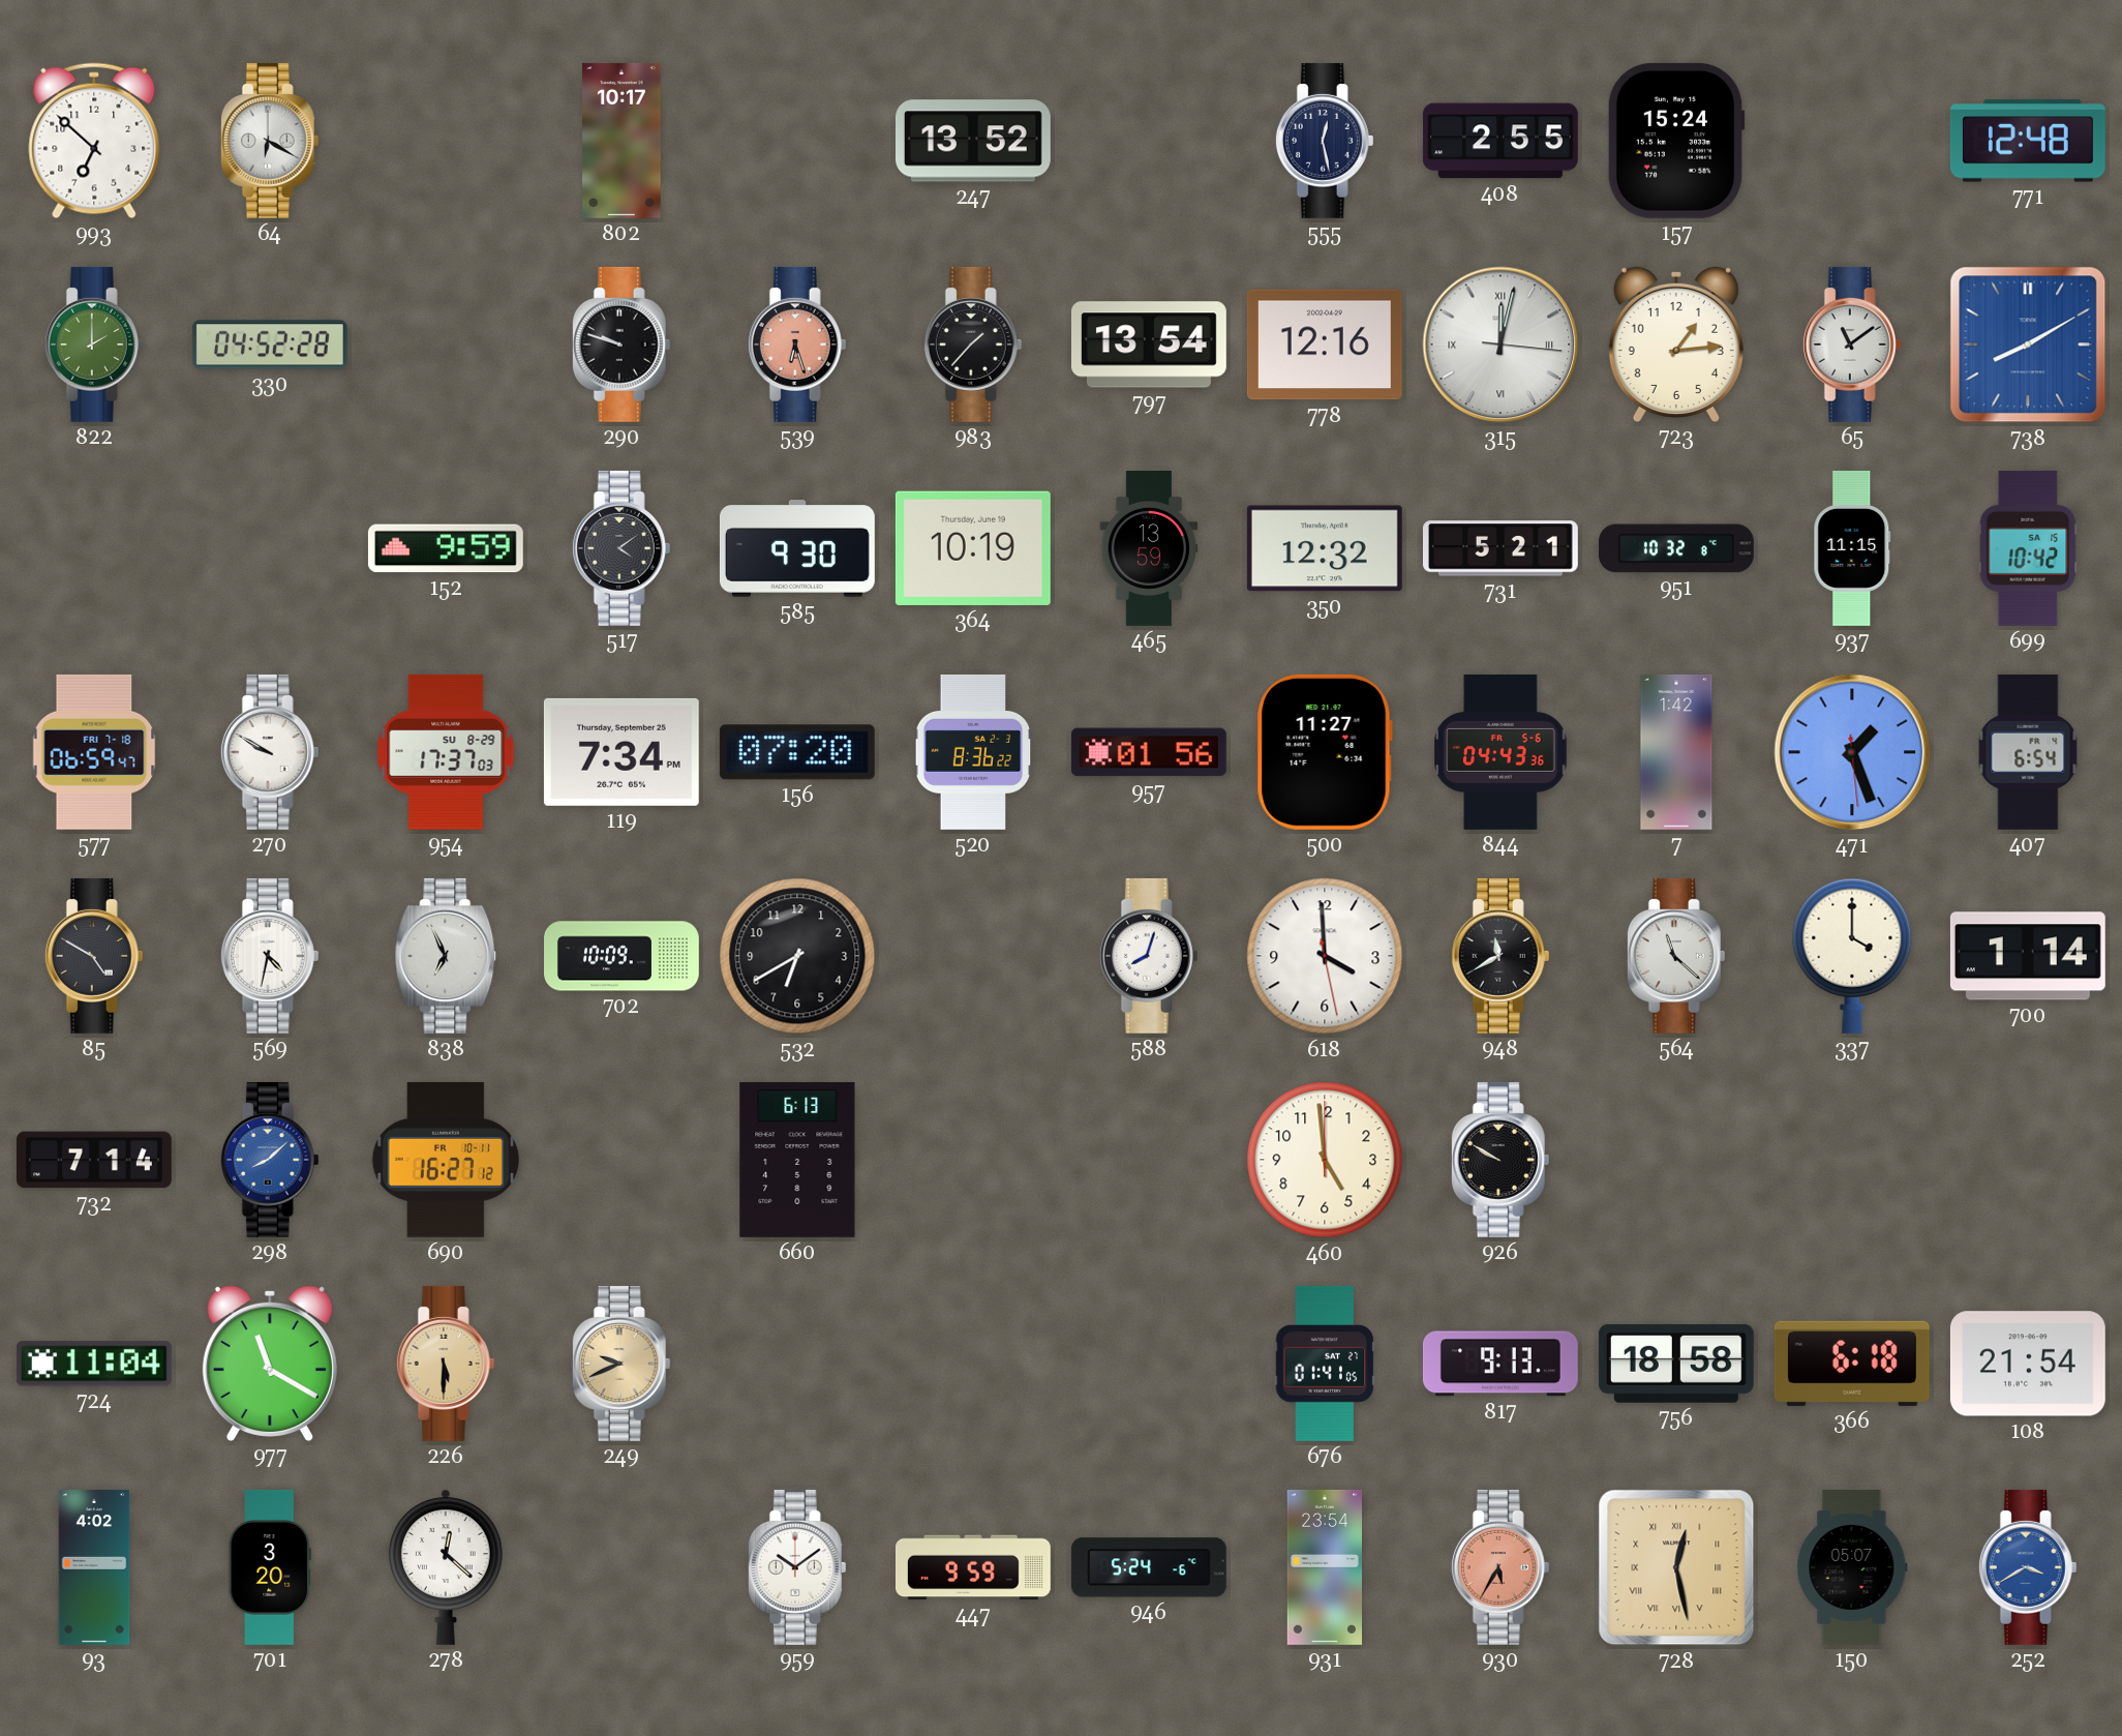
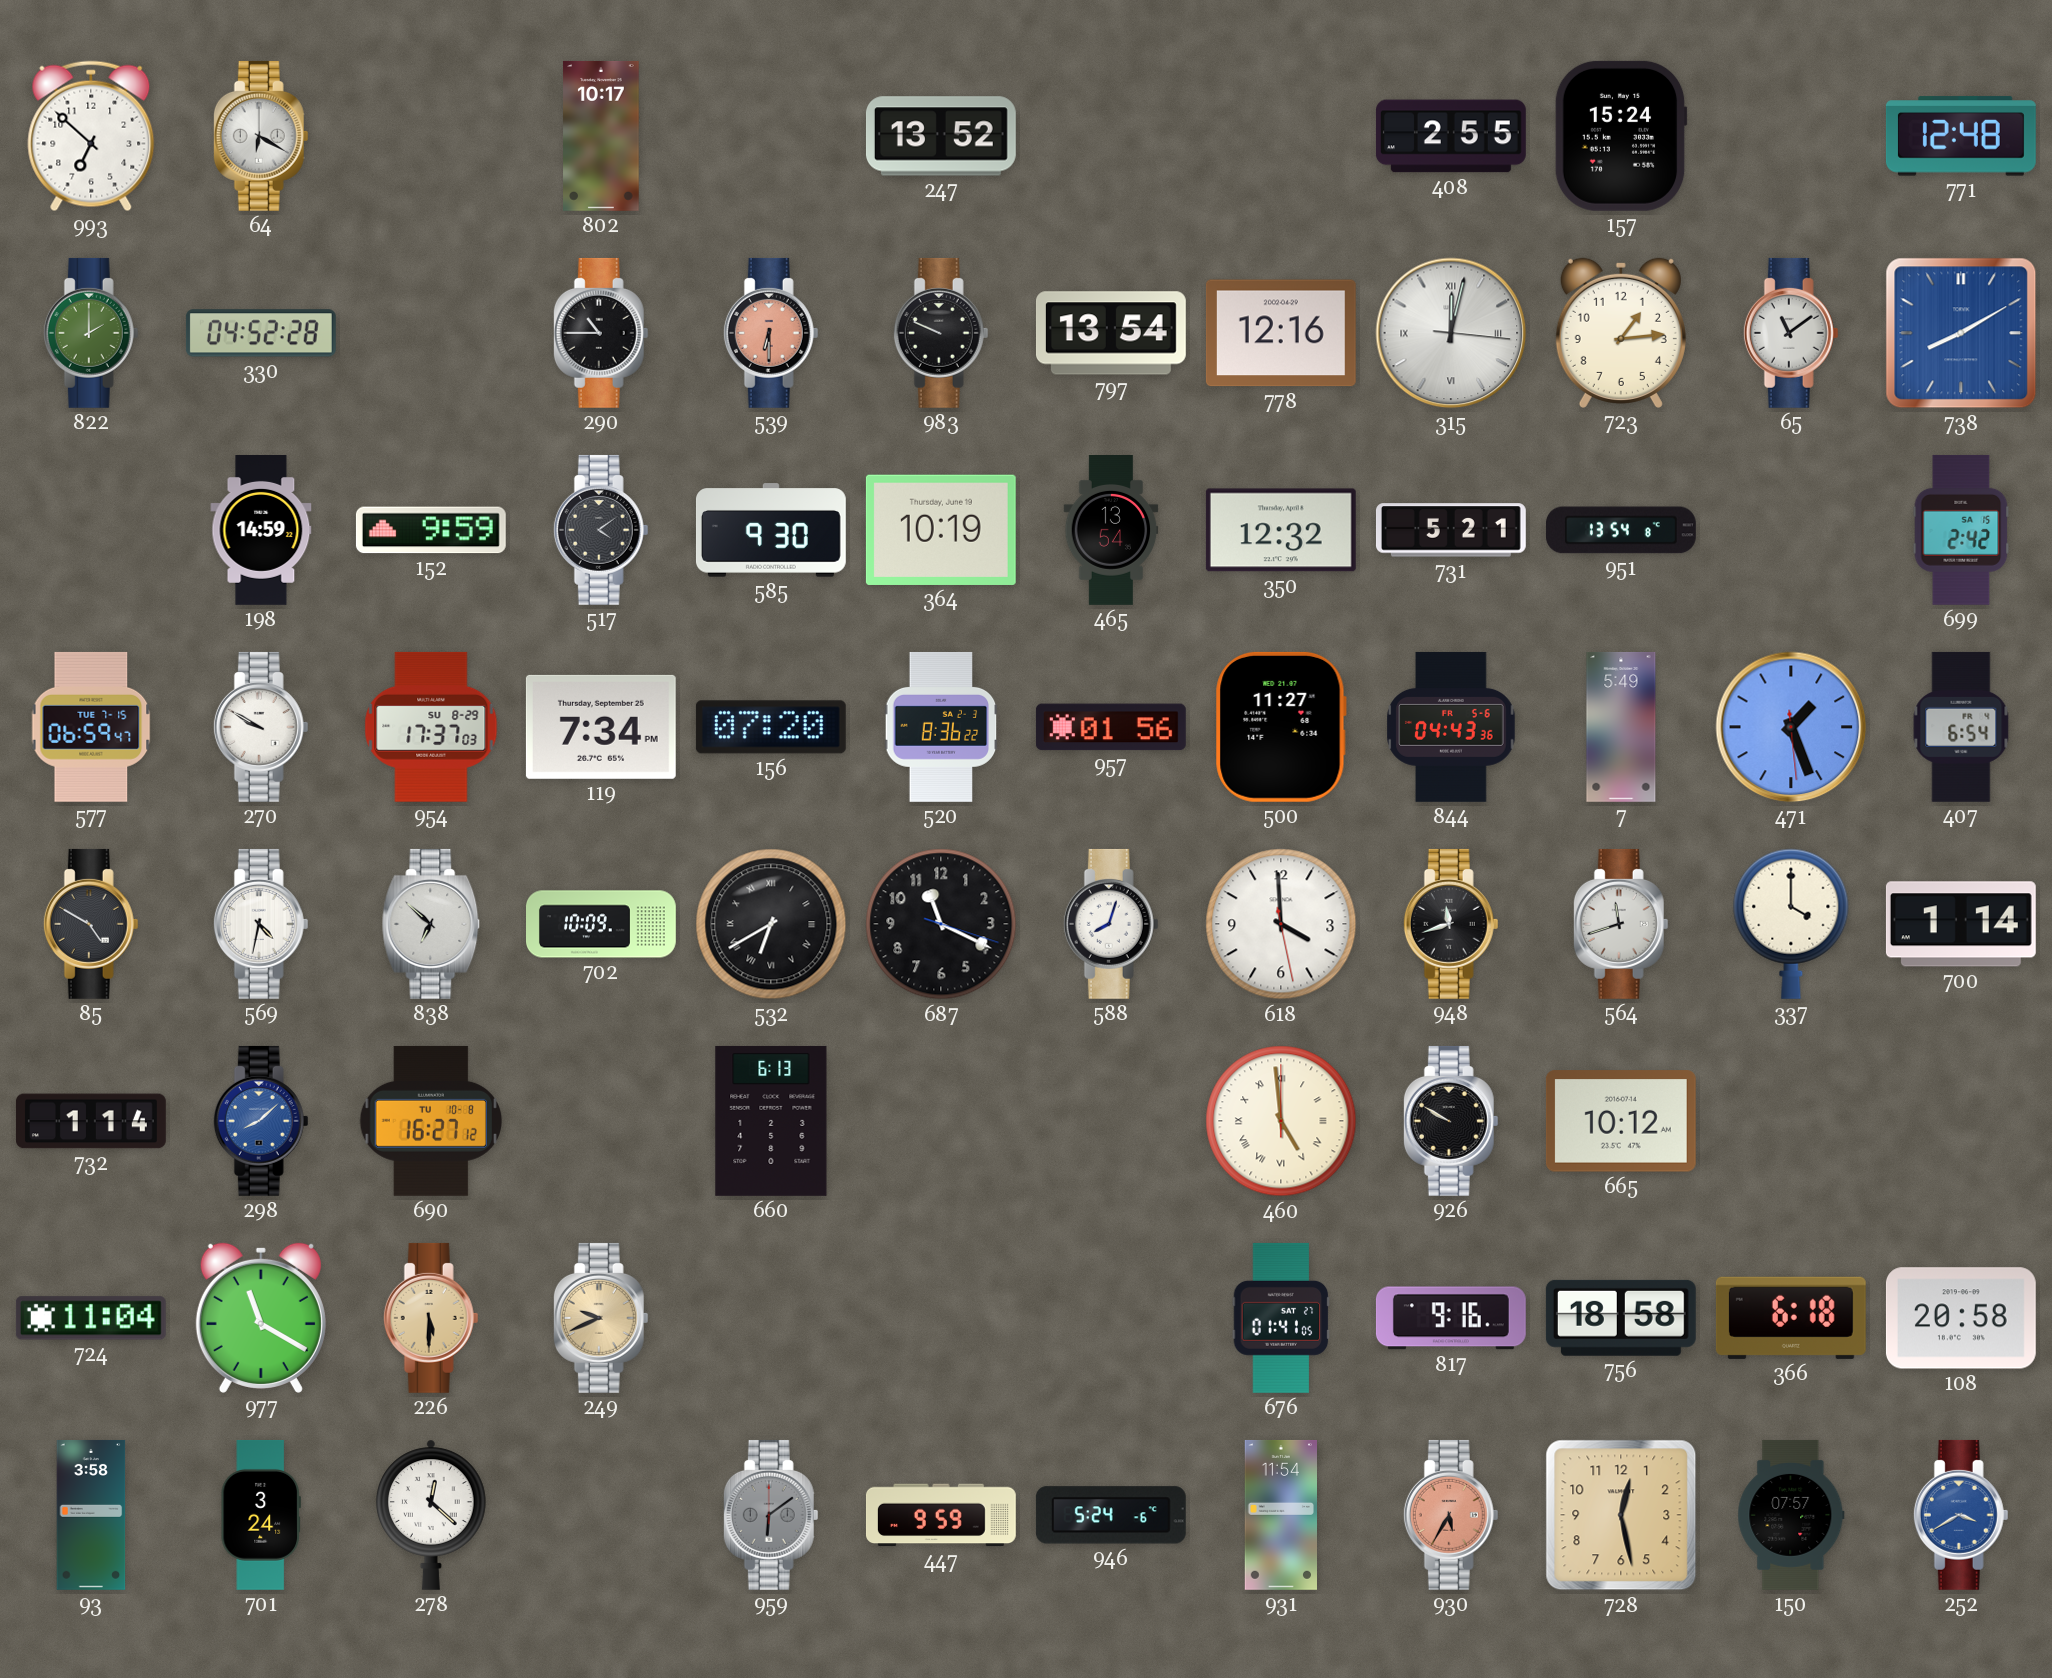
555: 12:28 -> none
290: 9:48 -> 10:45
539: 6:27 -> 6:30
983: 1:37 -> 9:49
198: none -> 14:59
465: 13:59 -> 13:54
951: 10:32 -> 13:54
937: 11:15 -> none
699: 10:42 -> 2:42
577 date: FRI 7-18 -> TUE 7-15
7: 1:42 -> 5:49
838: 6:56 -> 6:52
532 numerals: Arabic -> Roman
687: none -> 11:19
948: 11:40 -> 11:42
564: 11:22 -> 11:42
732: 7:14 -> 1:14
690 date: FR 10-11 -> TU 10-8
460 numerals: Arabic -> Roman
665: none -> 10:12
817: 9:13 -> 9:16
108: 21:54 -> 20:58
93: 4:02 -> 3:58
701: 3:20 -> 3:24
959: 10:09 -> 6:09
959 dial: white -> grey
931: 23:54 -> 11:54
728 numerals: Roman -> Arabic
150: 05:07 -> 07:57
